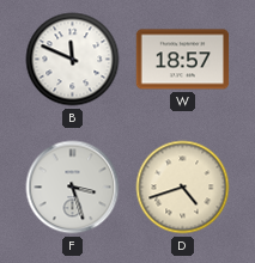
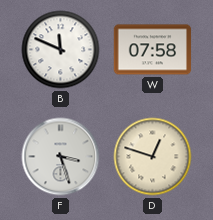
W: 18:57 -> 07:58
D: 4:42 -> 12:48
